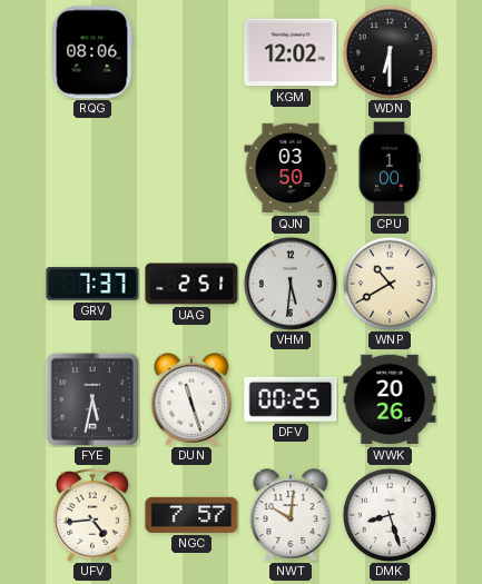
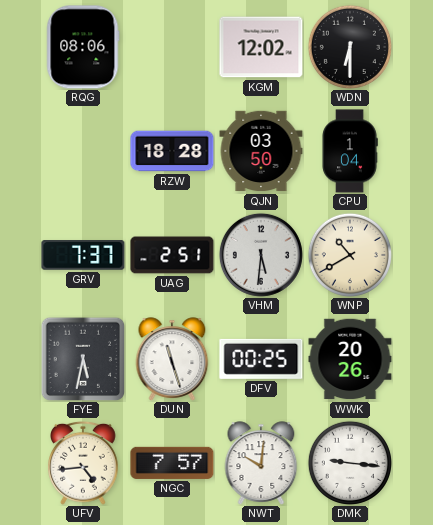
RZW: none -> 18:28
CPU: 1:00 -> 1:04
DMK: 8:27 -> 9:16
